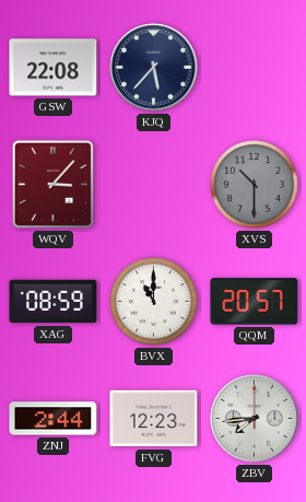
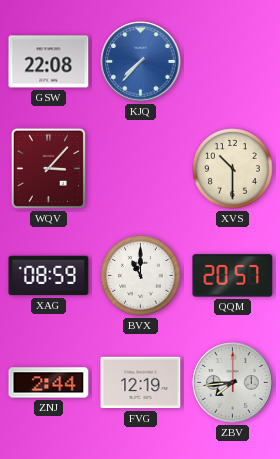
KJQ: 5:37 -> 7:37
KJQ dial: navy -> blue
XVS dial: grey -> cream
FVG: 12:23 -> 12:19
